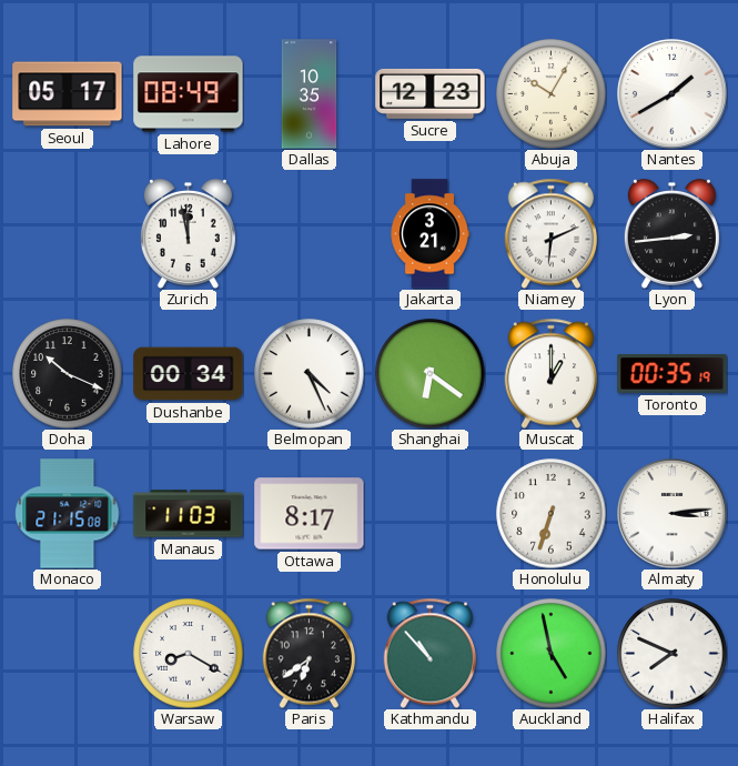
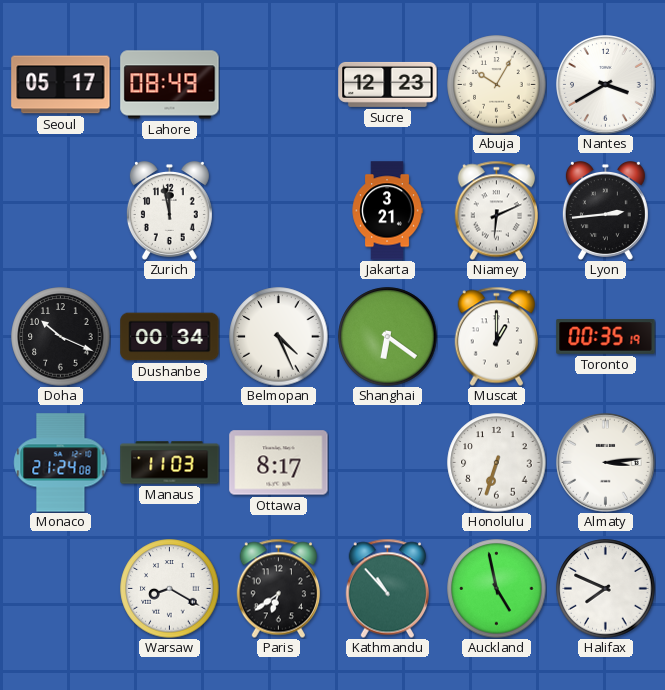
Dallas: 10:35 -> none
Nantes: 1:40 -> 3:40
Monaco: 21:15 -> 21:24
